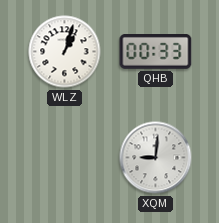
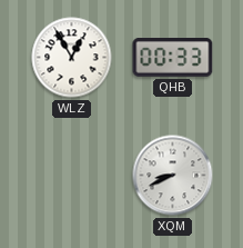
WLZ: 1:03 -> 12:55
XQM: 9:01 -> 8:41
